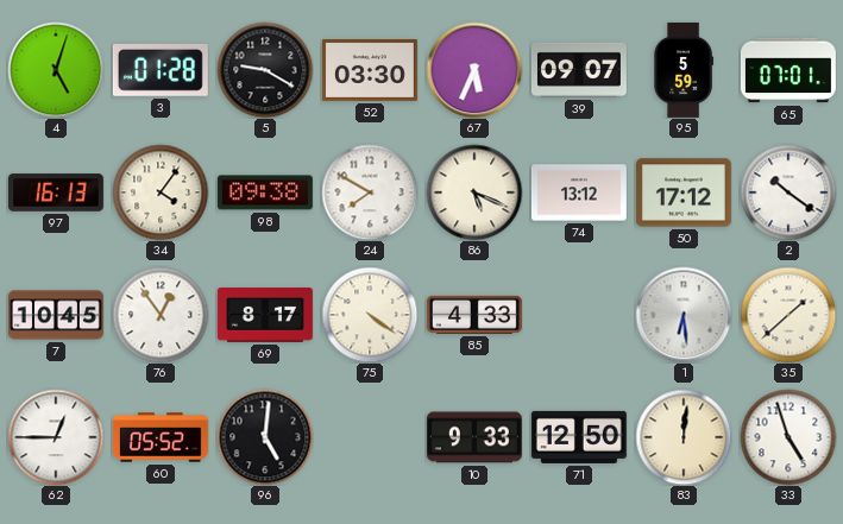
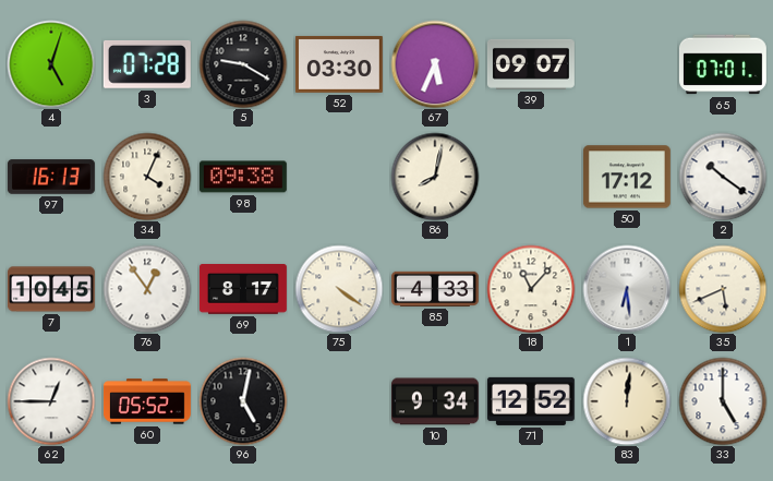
3: 01:28 -> 07:28
95: 5:59 -> none
34: 4:06 -> 4:04
24: 7:50 -> none
86: 5:19 -> 8:02
74: 13:12 -> none
18: none -> 11:07
35: 1:38 -> 5:41
96: 5:01 -> 5:02
10: 9:33 -> 9:34
71: 12:50 -> 12:52
33: 4:57 -> 5:00
